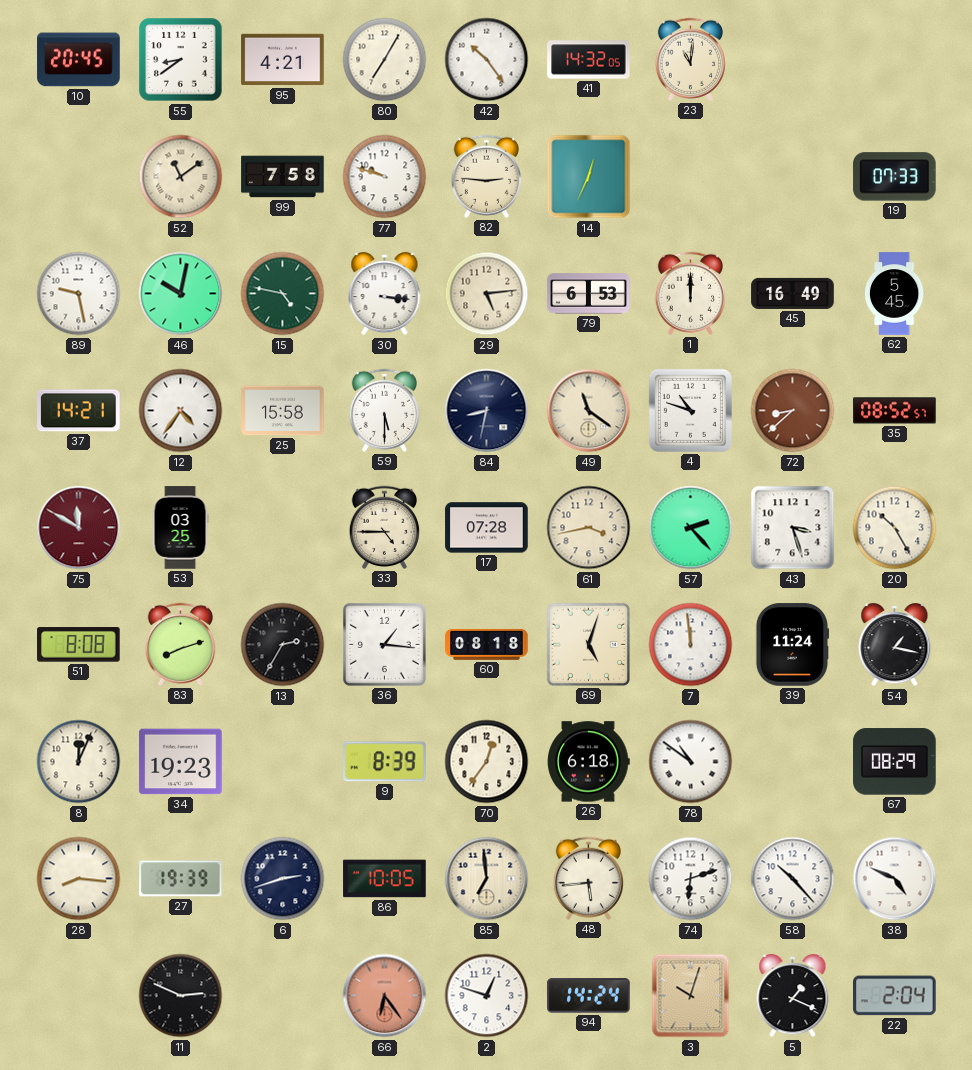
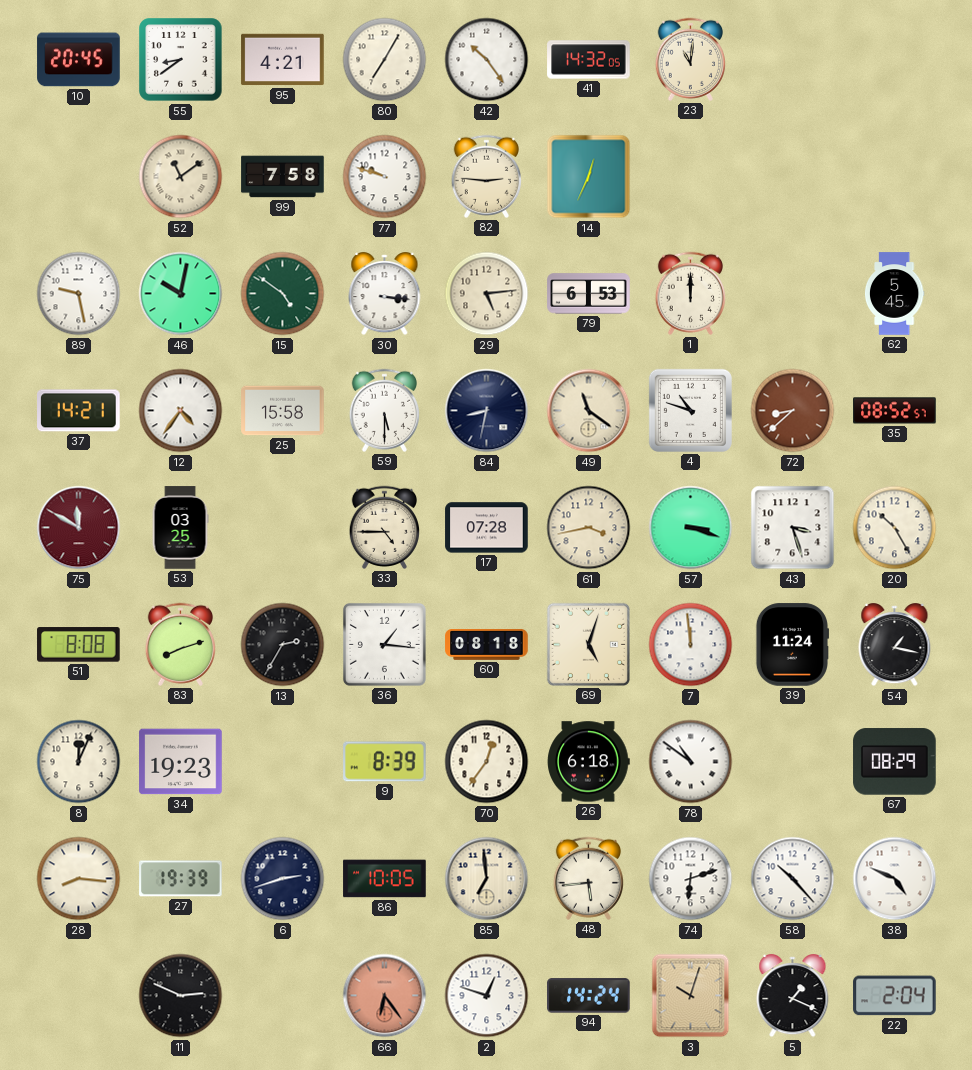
19: 07:33 -> none
15: 4:47 -> 4:51
45: 16:49 -> none
57: 2:23 -> 3:18
